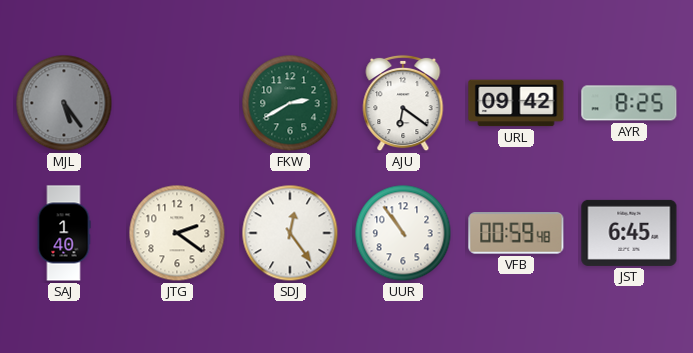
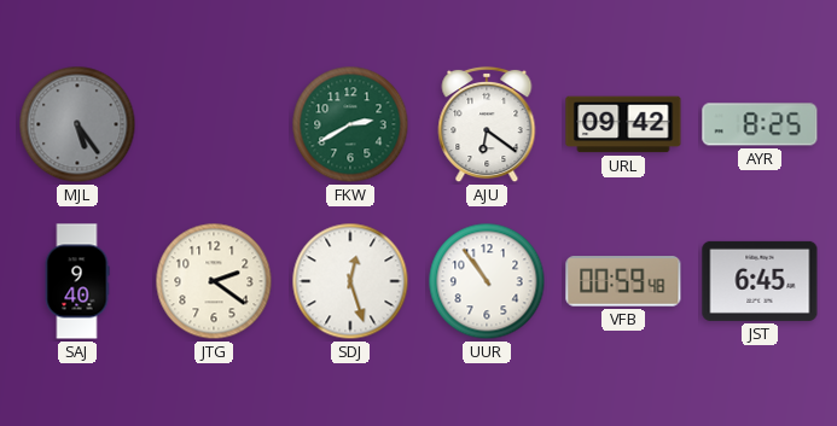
SAJ: 1:40 -> 9:40
SDJ: 12:24 -> 12:27
